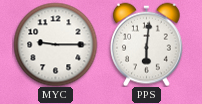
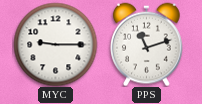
PPS: 6:01 -> 11:12
